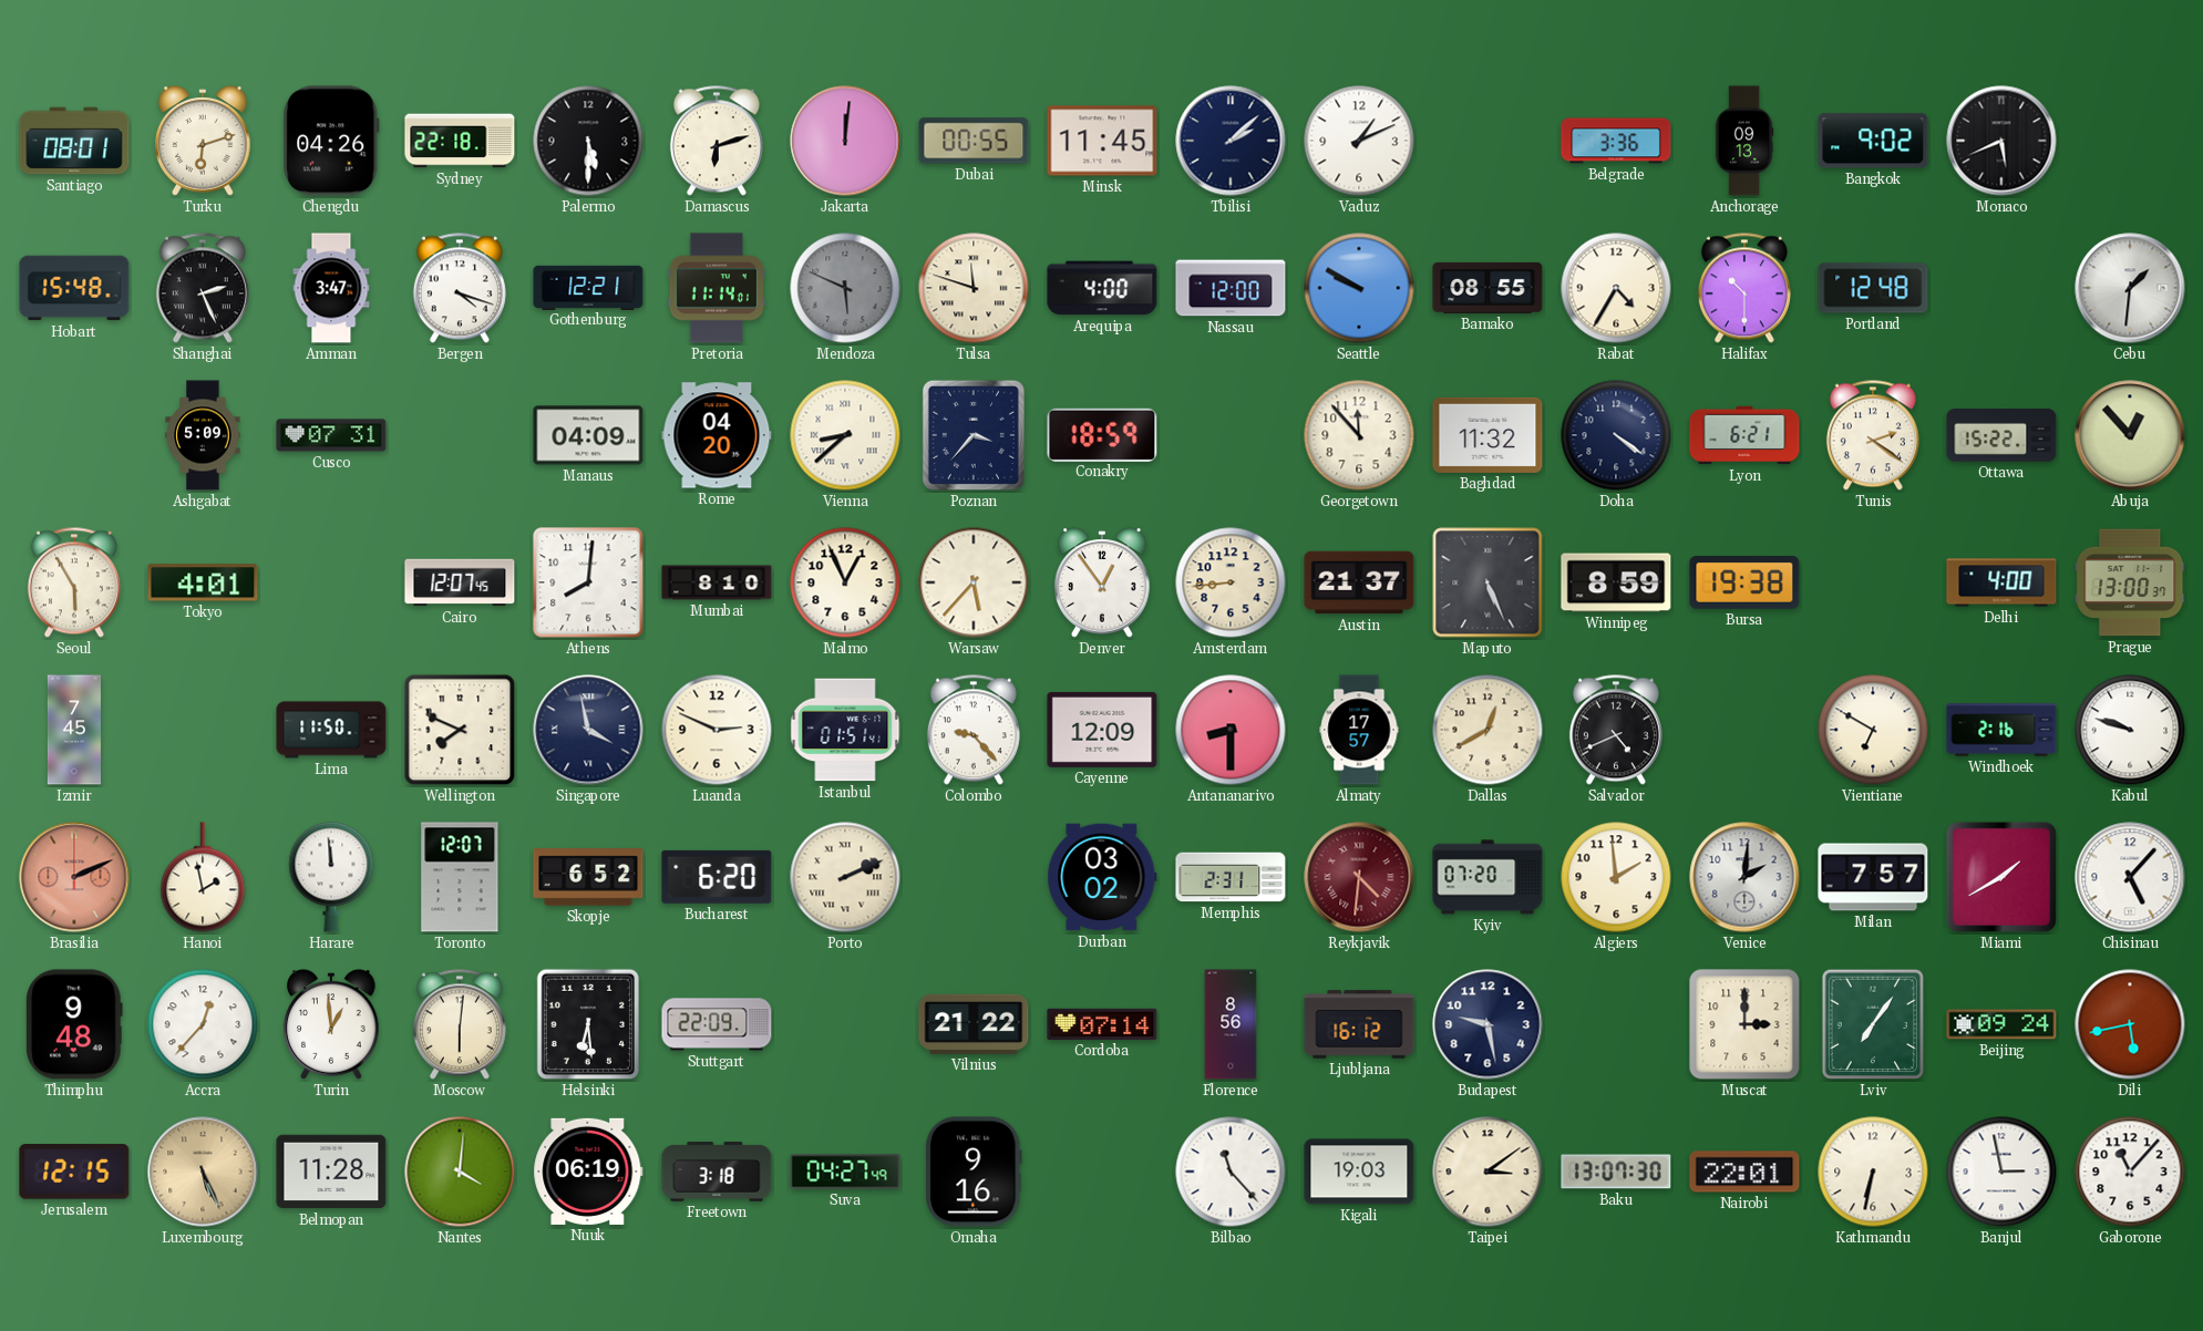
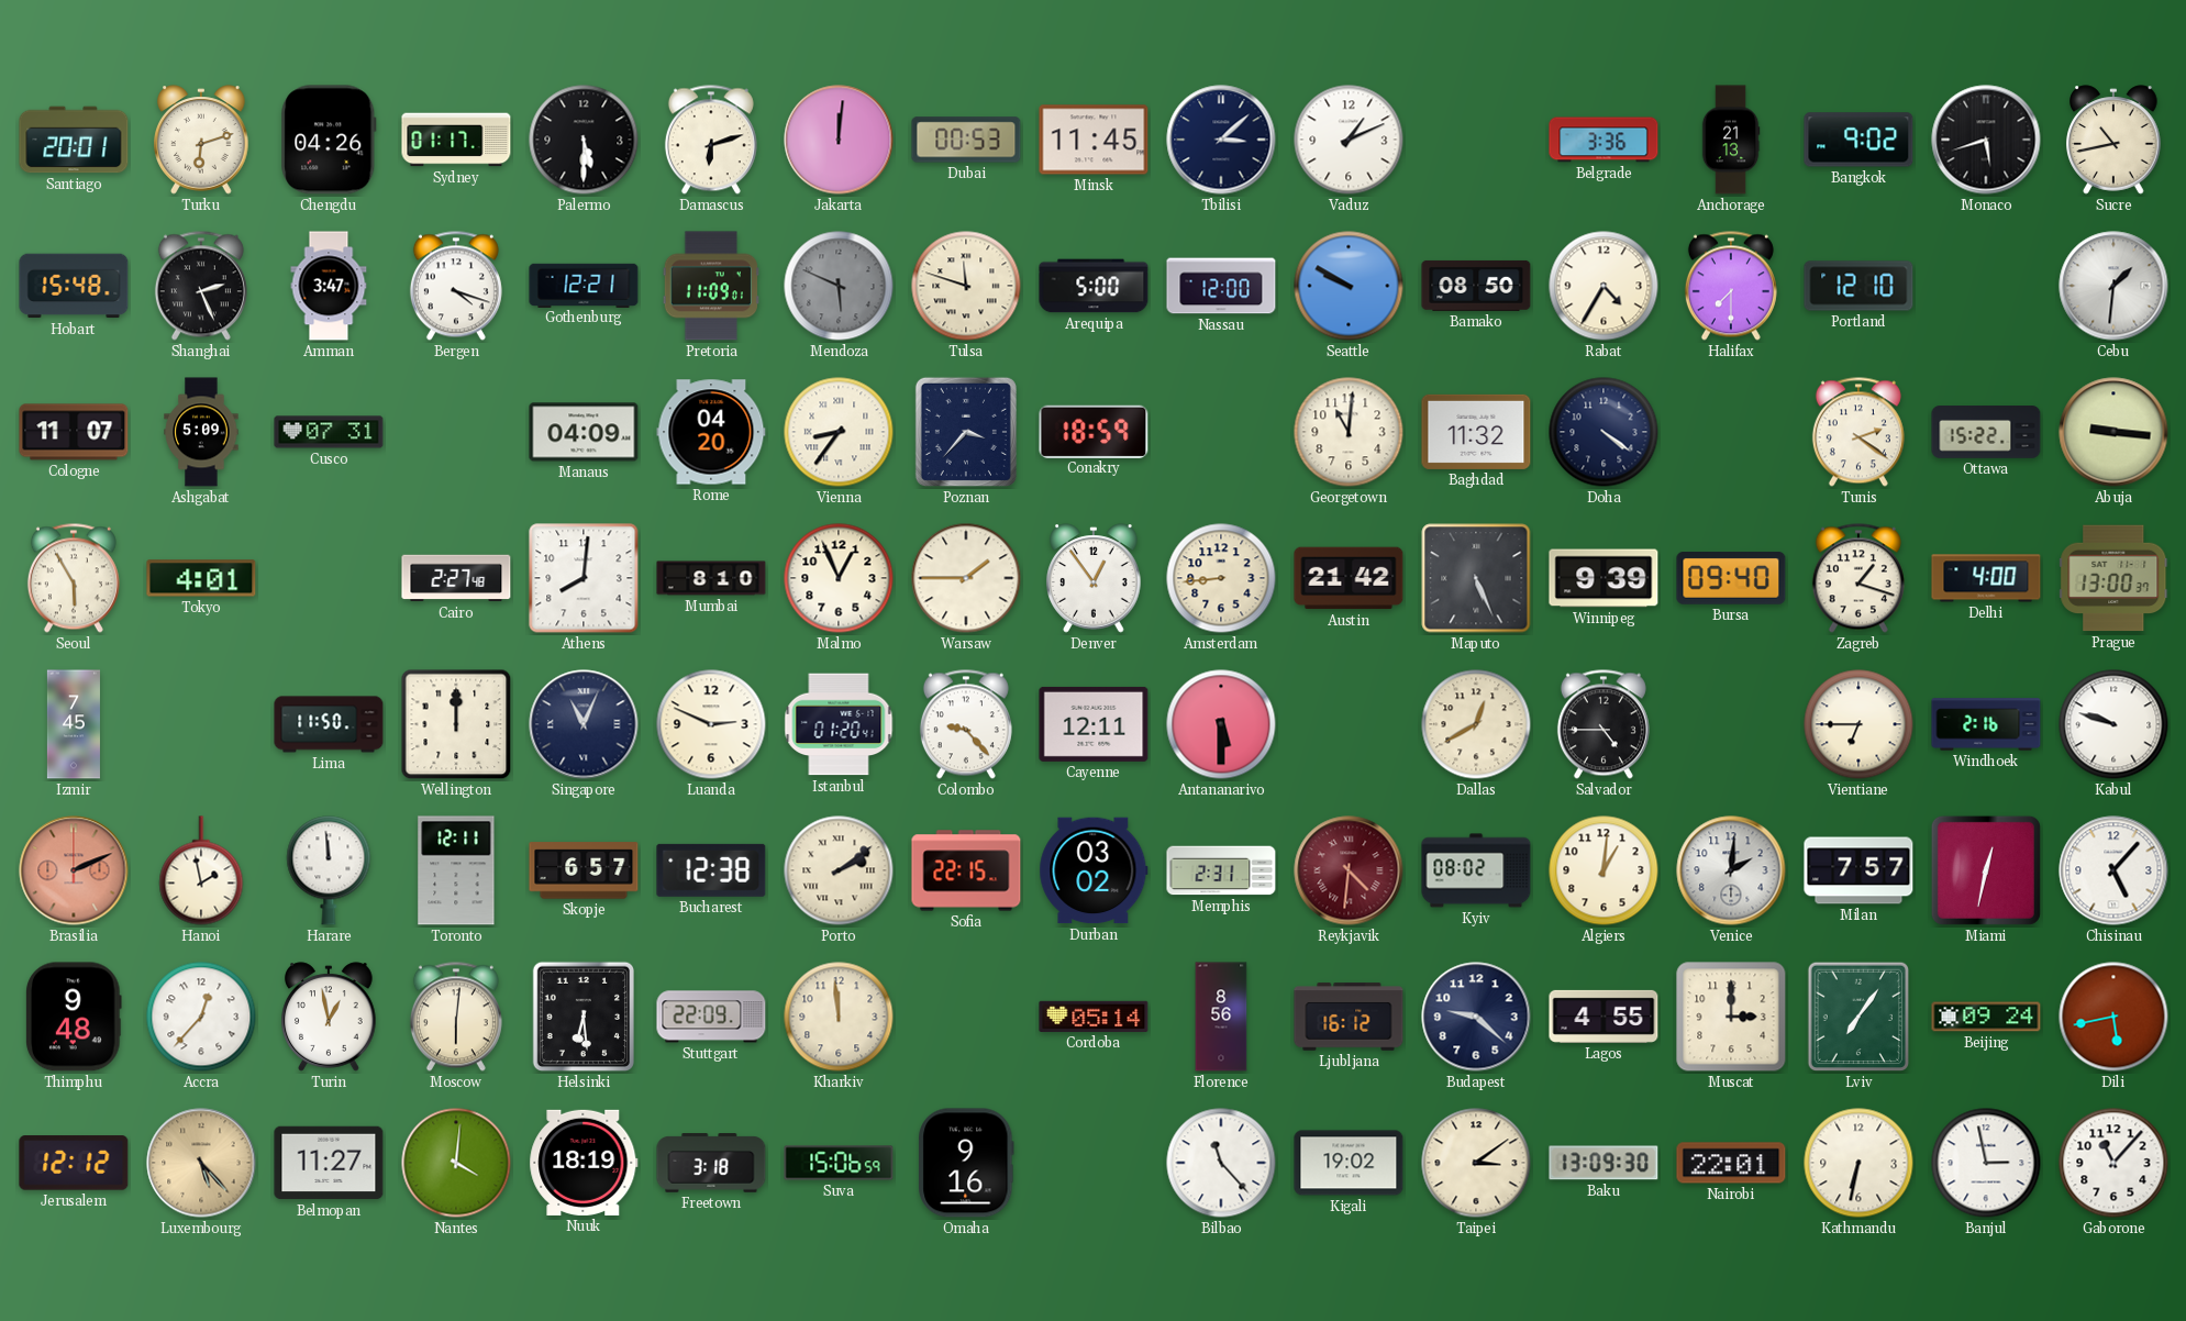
Santiago: 08:01 -> 20:01
Sydney: 22:18 -> 01:17
Dubai: 00:55 -> 00:53
Tbilisi: 2:08 -> 3:08
Anchorage: 09:13 -> 21:13
Monaco: 5:41 -> 5:42
Sucre: none -> 10:43
Pretoria: 11:14 -> 11:09
Arequipa: 4:00 -> 5:00
Bamako: 08:55 -> 08:50
Halifax: 10:30 -> 7:30
Portland: 12:48 -> 12:10
Cologne: none -> 11:07
Vienna: 8:38 -> 8:36
Georgetown: 11:53 -> 11:01
Lyon: 6:21 -> none
Abuja: 12:53 -> 9:16
Cairo: 12:07 -> 2:27
Warsaw: 5:37 -> 1:45
Austin: 21:37 -> 21:42
Winnipeg: 8:59 -> 9:39
Bursa: 19:38 -> 09:40
Zagreb: none -> 1:18
Wellington: 7:49 -> 12:00
Singapore: 3:58 -> 11:04
Istanbul: 01:51 -> 01:20
Cayenne: 12:09 -> 12:11
Antananarivo: 8:30 -> 5:30
Almaty: 17:57 -> none
Salvador: 4:41 -> 4:45
Vientiane: 6:50 -> 6:45
Toronto: 12:07 -> 12:11
Skopje: 6:52 -> 6:57
Bucharest: 6:20 -> 12:38
Porto: 2:11 -> 2:09
Sofia: none -> 22:15
Kyiv: 07:20 -> 08:02
Algiers: 1:59 -> 1:01
Miami: 1:40 -> 12:32
Turin: 12:59 -> 12:58
Kharkiv: none -> 11:59
Vilnius: 21:22 -> none
Cordoba: 07:14 -> 05:14
Budapest: 9:28 -> 9:22
Lagos: none -> 4:55
Jerusalem: 12:15 -> 12:12
Luxembourg: 5:26 -> 5:23
Belmopan: 11:28 -> 11:27
Nuuk: 06:19 -> 18:19
Suva: 04:27 -> 15:06
Kigali: 19:03 -> 19:02
Baku: 13:07 -> 13:09
